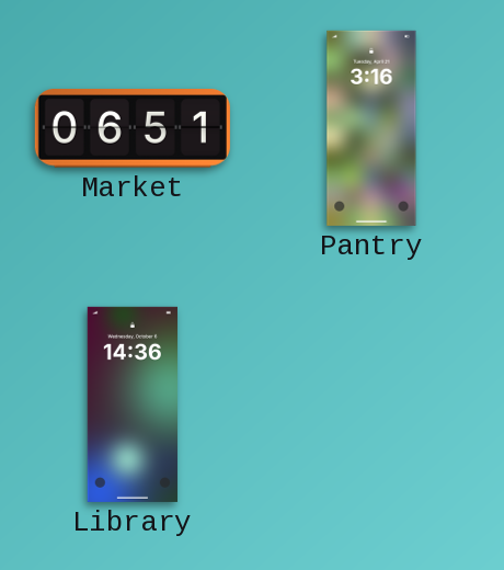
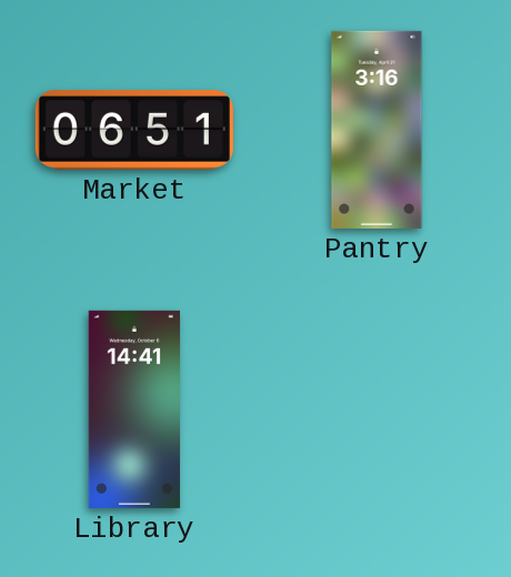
Library: 14:36 -> 14:41
